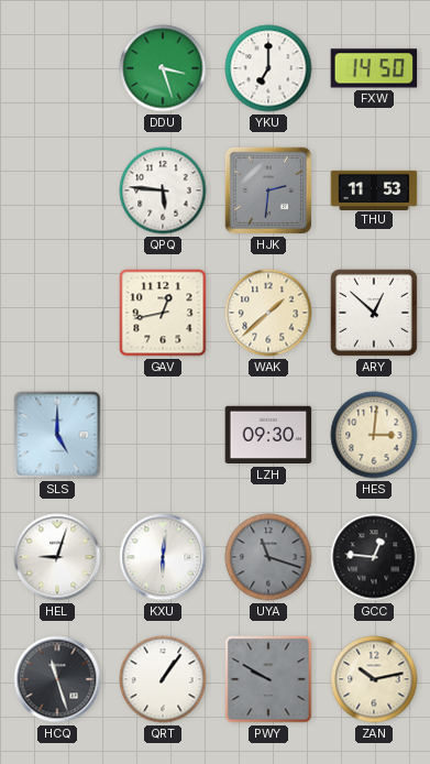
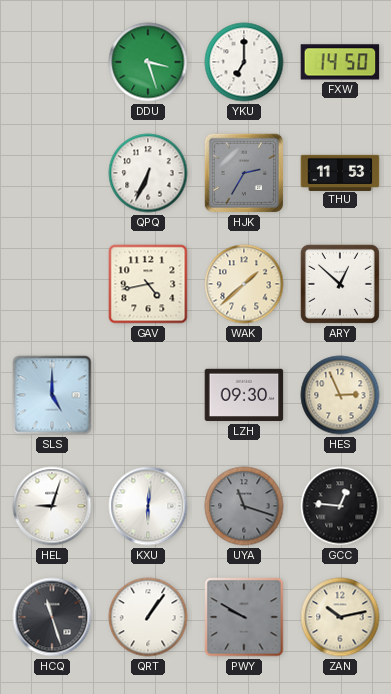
QPQ: 5:46 -> 6:34
HJK: 2:31 -> 2:35
GAV: 12:43 -> 4:43
HES: 3:01 -> 2:56
